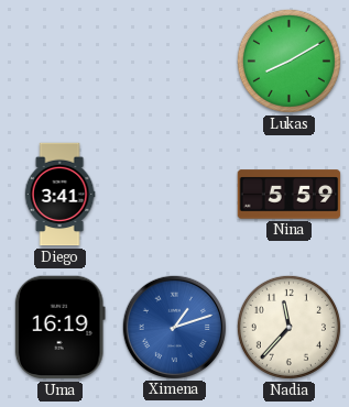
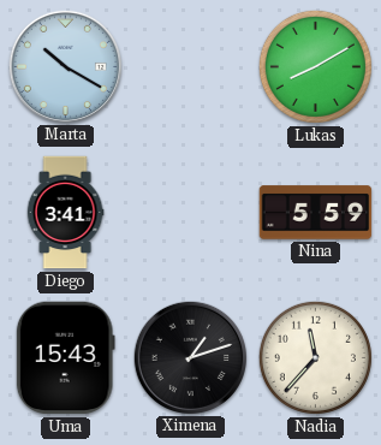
Marta: none -> 10:20
Uma: 16:19 -> 15:43
Ximena dial: blue -> black
